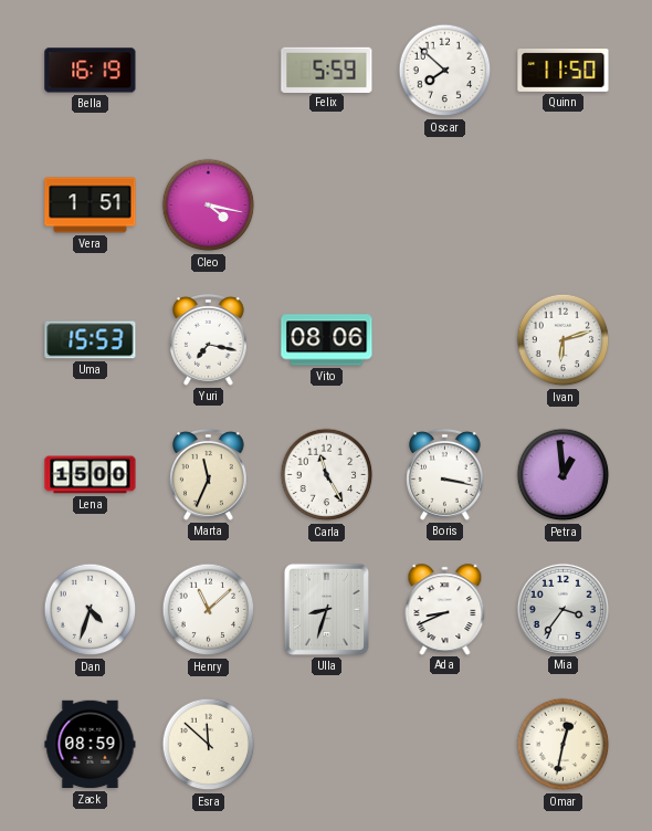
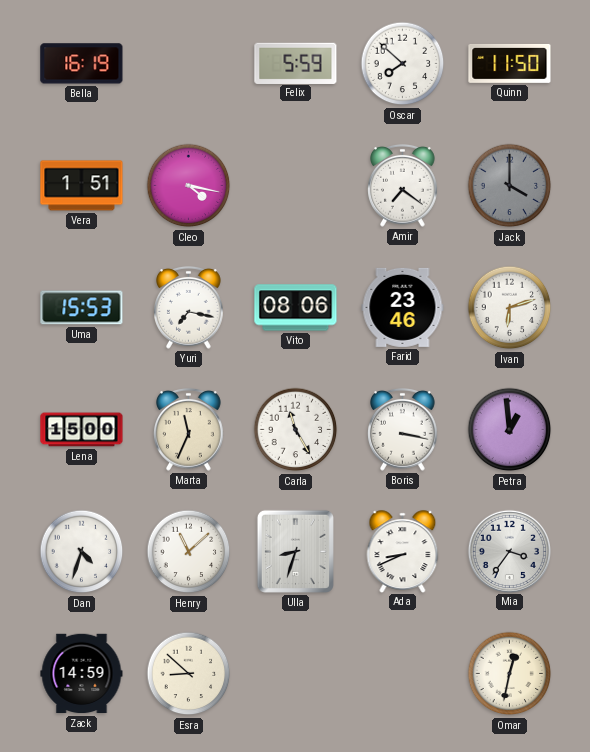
Amir: none -> 7:21
Jack: none -> 4:00
Farid: none -> 23:46
Zack: 08:59 -> 14:59
Esra: 11:52 -> 8:52
